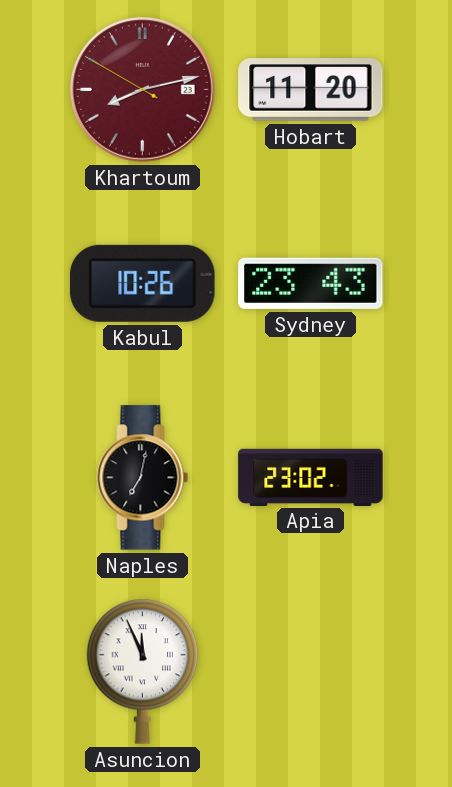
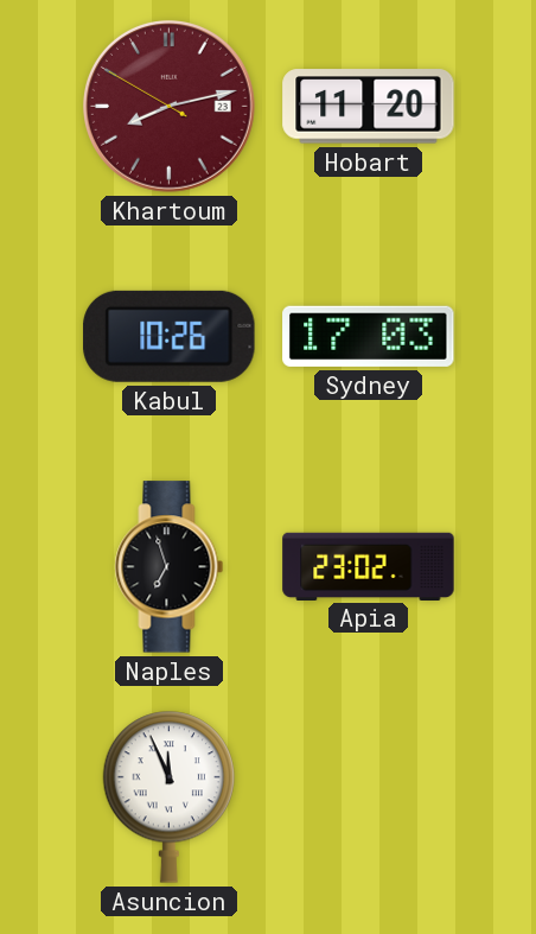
Sydney: 23:43 -> 17:03
Naples: 7:02 -> 6:57
